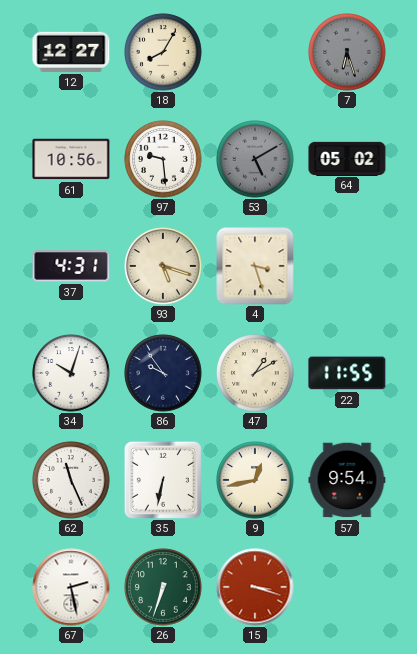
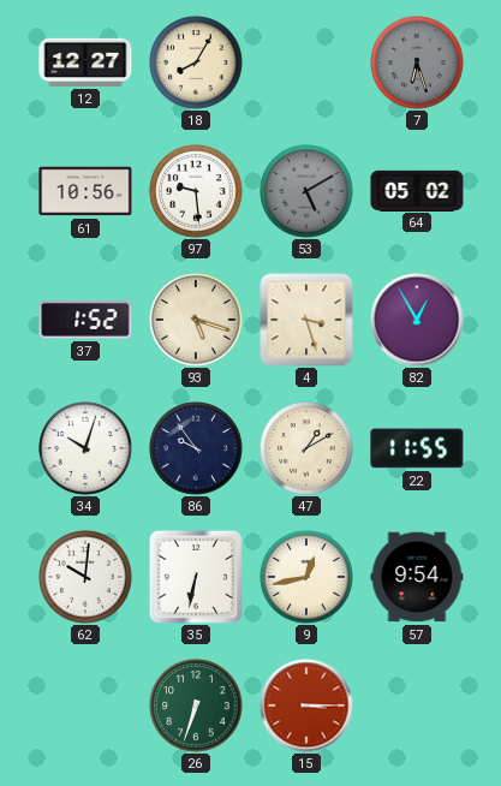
37: 4:31 -> 1:52
82: none -> 12:55
62: 11:26 -> 10:01
67: 2:28 -> none
15: 3:18 -> 3:15
